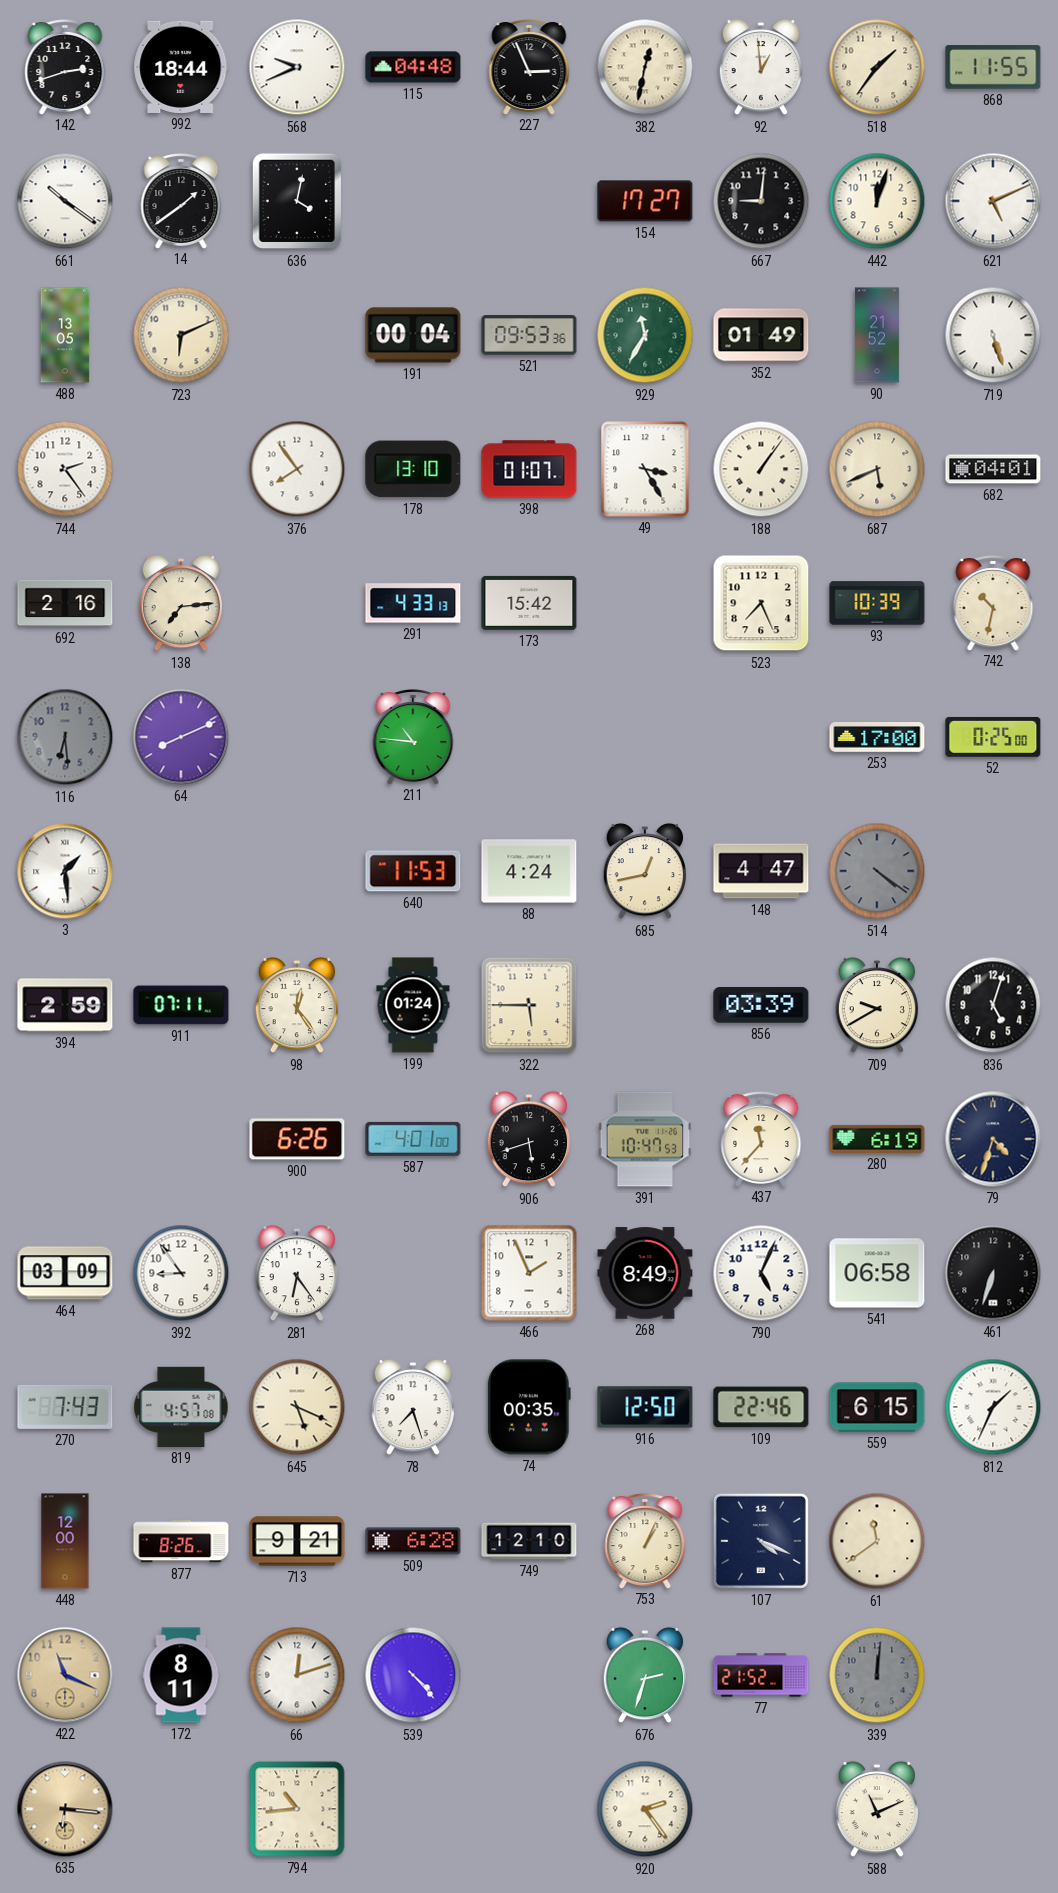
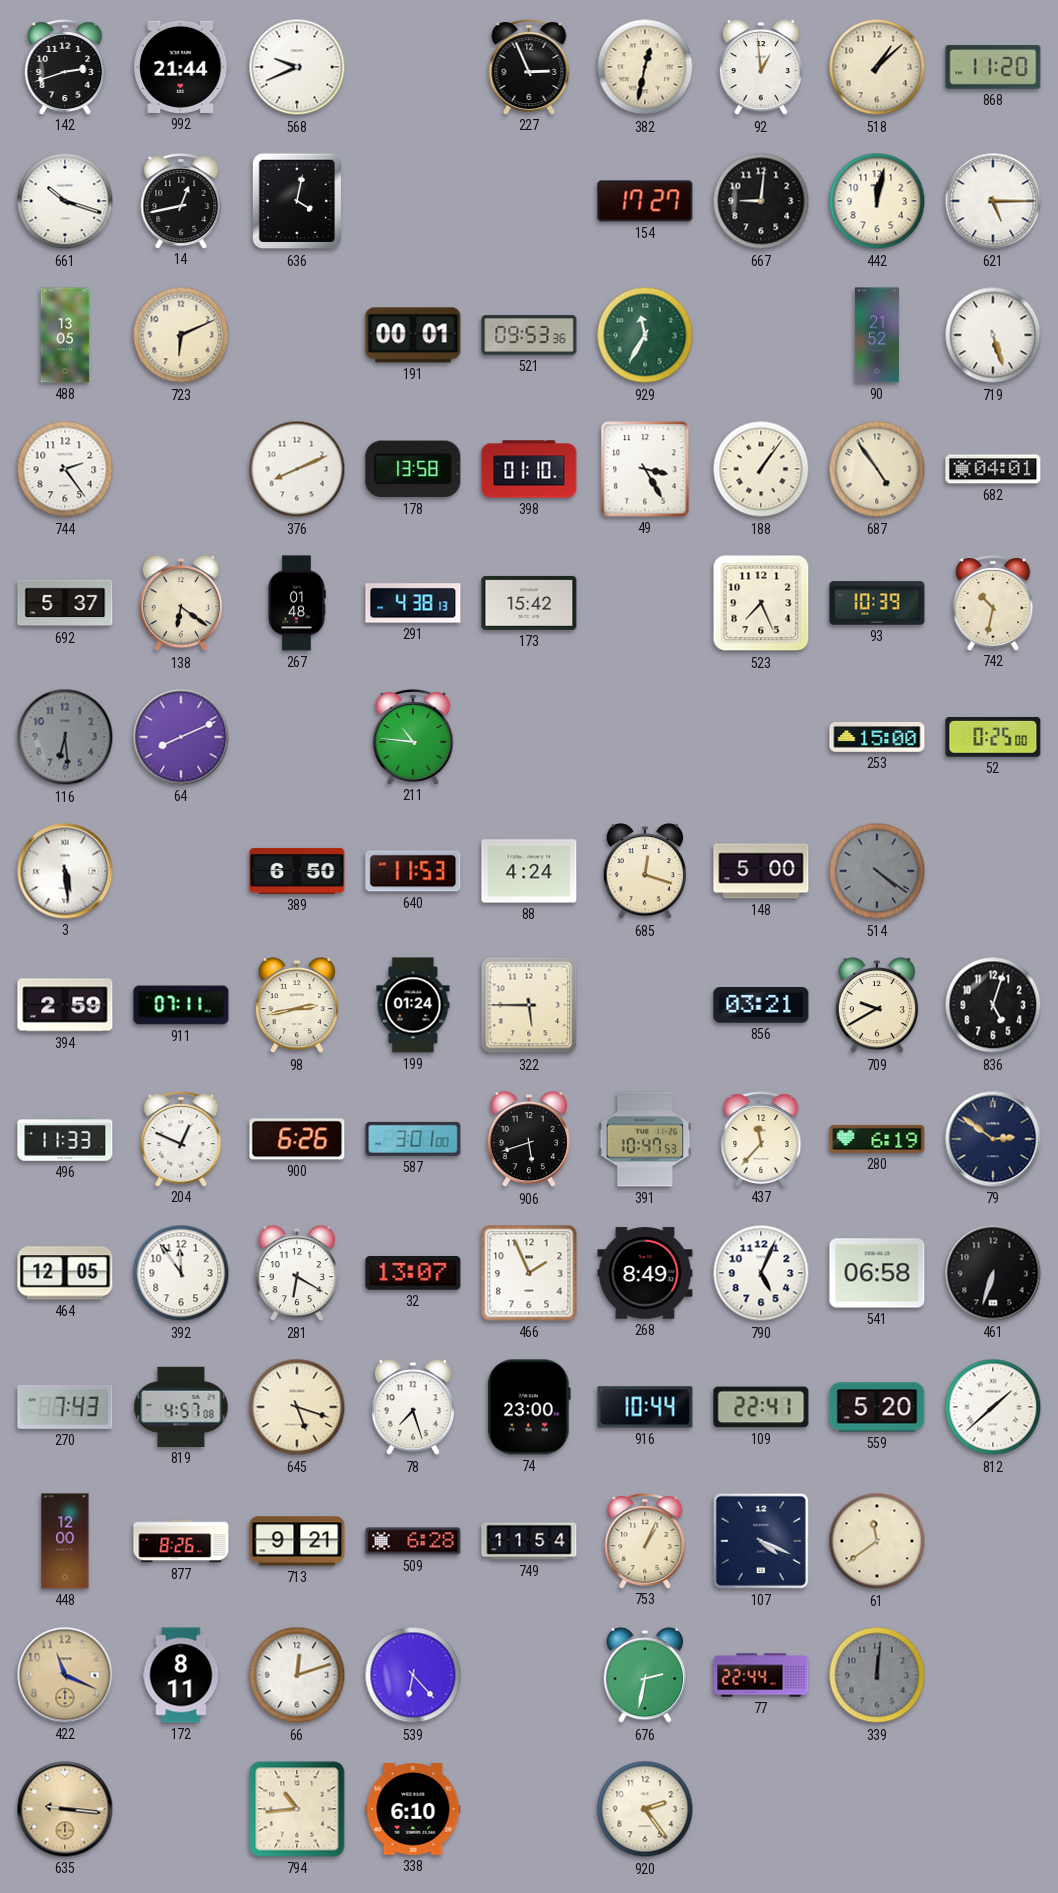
992: 18:44 -> 21:44
115: 04:48 -> none
518: 1:36 -> 1:08
868: 11:55 -> 11:20
661: 10:21 -> 10:18
14: 1:39 -> 12:43
442: 12:03 -> 12:02
621: 5:11 -> 5:15
191: 00:04 -> 00:01
352: 01:49 -> none
376: 7:54 -> 8:11
178: 13:10 -> 13:58
398: 01:07 -> 01:10
687: 5:41 -> 4:54
692: 2:16 -> 5:37
138: 7:14 -> 6:21
267: none -> 01:48
291: 4:33 -> 4:38
253: 17:00 -> 15:00
3: 1:29 -> 5:29
389: none -> 6:50
685: 12:43 -> 12:18
148: 4:47 -> 5:00
98: 12:24 -> 2:43
856: 03:39 -> 03:21
496: none -> 11:33
204: none -> 12:49
587: 4:01 -> 3:01
79: 4:33 -> 2:51
464: 03:09 -> 12:05
392: 8:54 -> 11:54
281: 6:24 -> 6:20
32: none -> 13:07
645: 5:19 -> 5:18
74: 00:35 -> 23:00
916: 12:50 -> 10:44
109: 22:46 -> 22:41
559: 6:15 -> 5:20
812: 1:34 -> 1:38
749: 12:10 -> 11:54
539: 4:23 -> 6:23
676: 2:33 -> 2:32
77: 21:52 -> 22:44
635: 6:16 -> 9:16
338: none -> 6:10
588: 11:11 -> none
